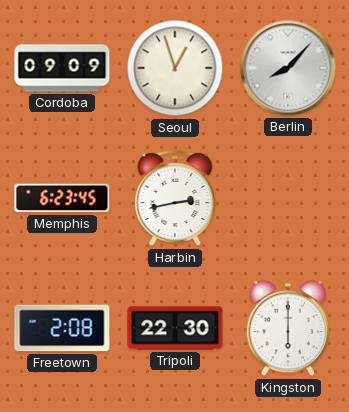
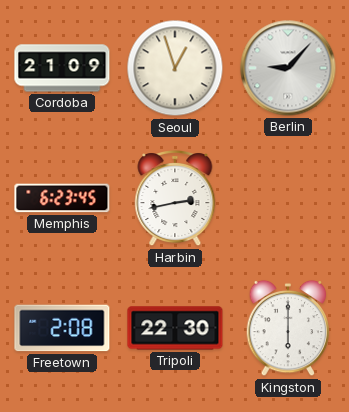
Cordoba: 09:09 -> 21:09
Berlin: 8:07 -> 9:07
